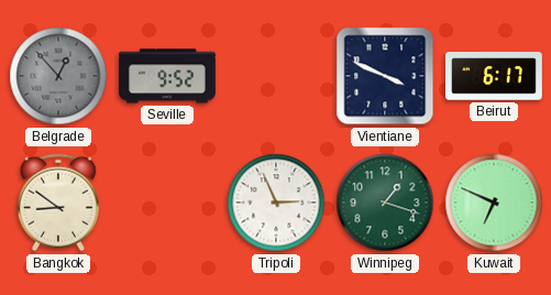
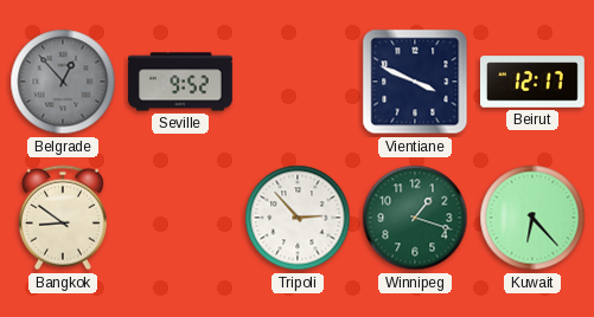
Beirut: 6:17 -> 12:17
Tripoli: 2:56 -> 2:53
Kuwait: 6:49 -> 6:23
